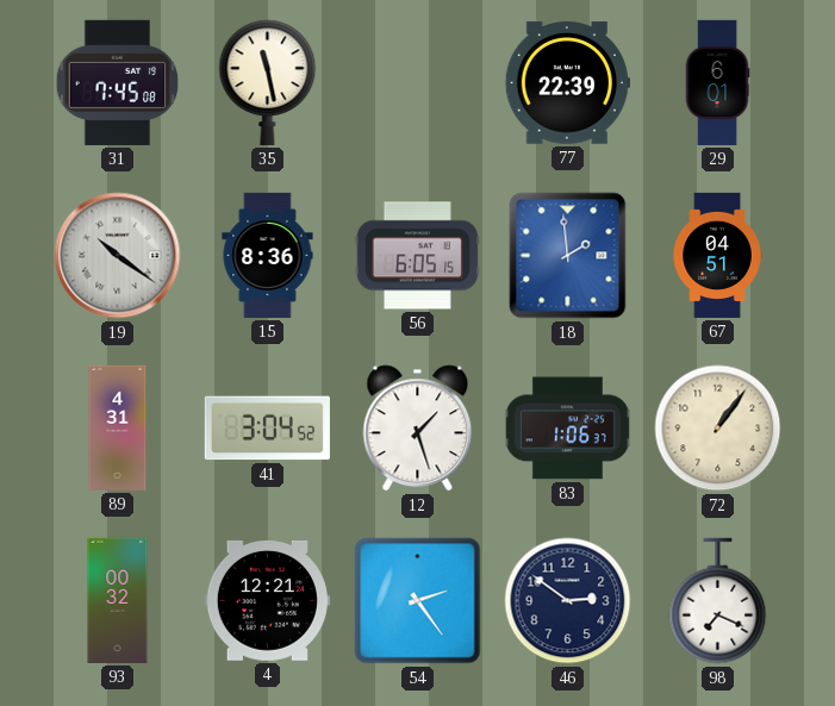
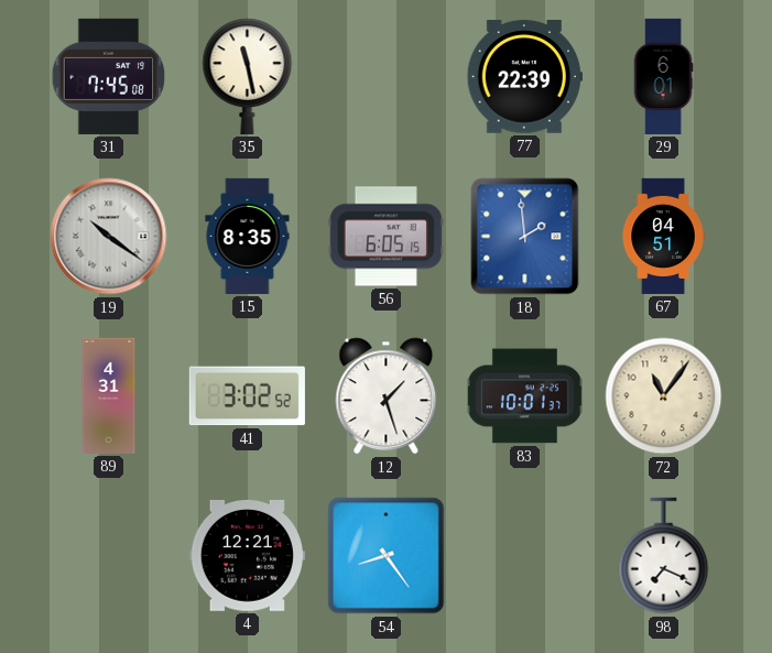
15: 8:36 -> 8:35
41: 3:04 -> 3:02
83: 1:06 -> 10:01
72: 1:06 -> 11:06
93: 00:32 -> none
54: 2:24 -> 8:24
46: 2:51 -> none
